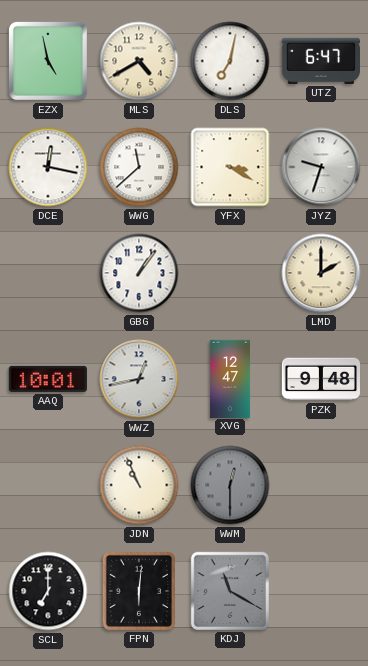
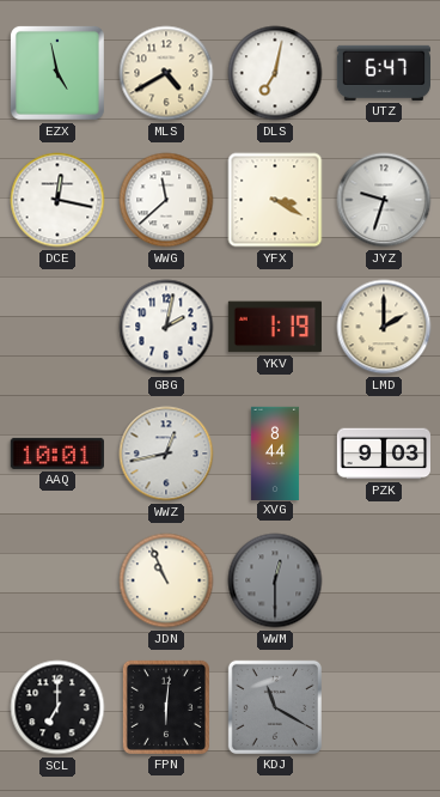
GBG: 1:06 -> 2:02
YKV: none -> 1:19
XVG: 12:47 -> 8:44
PZK: 9:48 -> 9:03
